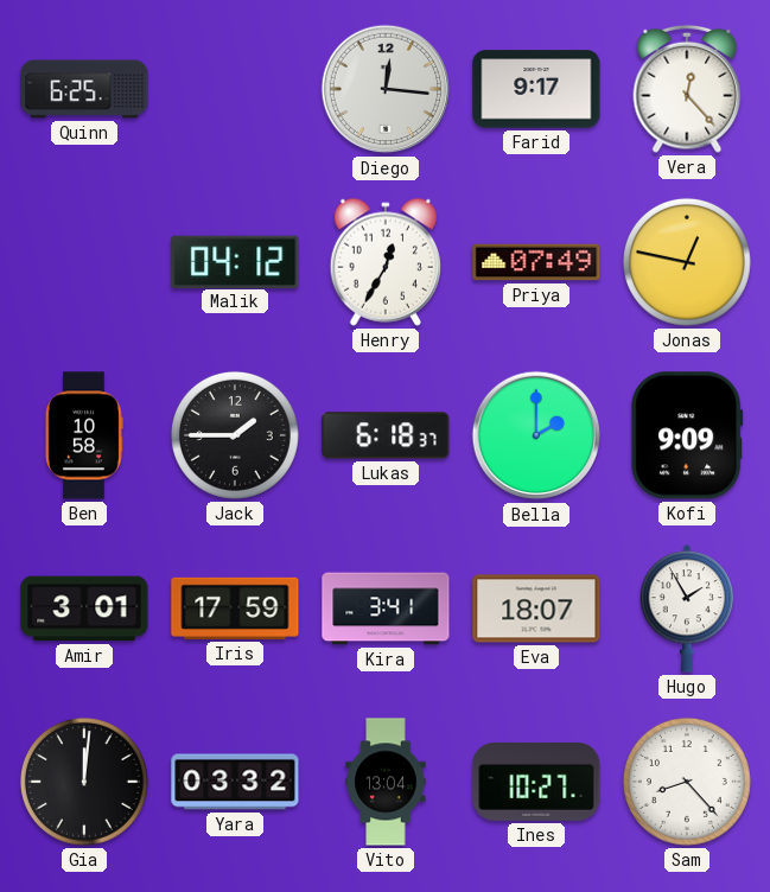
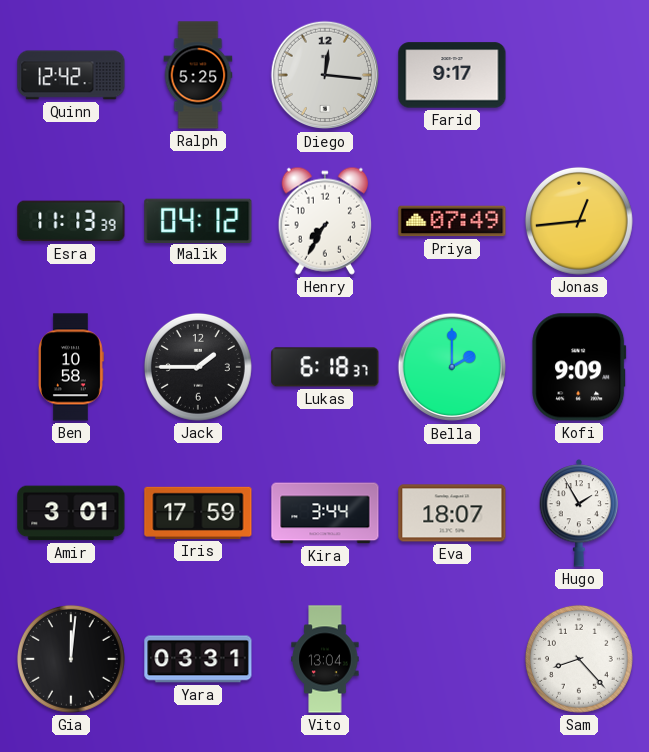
Quinn: 6:25 -> 12:42
Ralph: none -> 5:25
Vera: 12:23 -> none
Esra: none -> 11:13
Henry: 12:35 -> 7:35
Jonas: 12:47 -> 12:44
Kira: 3:41 -> 3:44
Yara: 03:32 -> 03:31
Ines: 10:27 -> none
